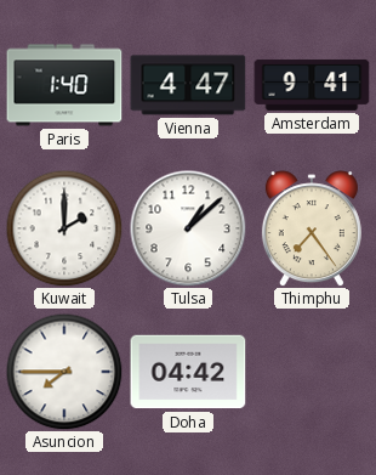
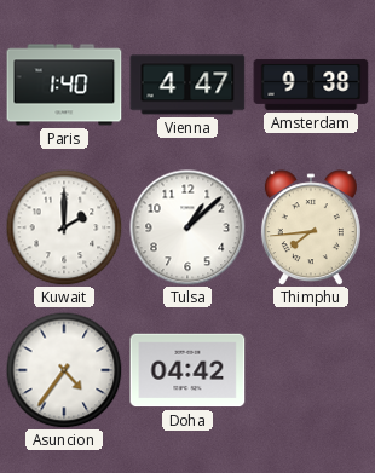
Amsterdam: 9:41 -> 9:38
Thimphu: 7:24 -> 7:44
Asuncion: 7:45 -> 4:36
